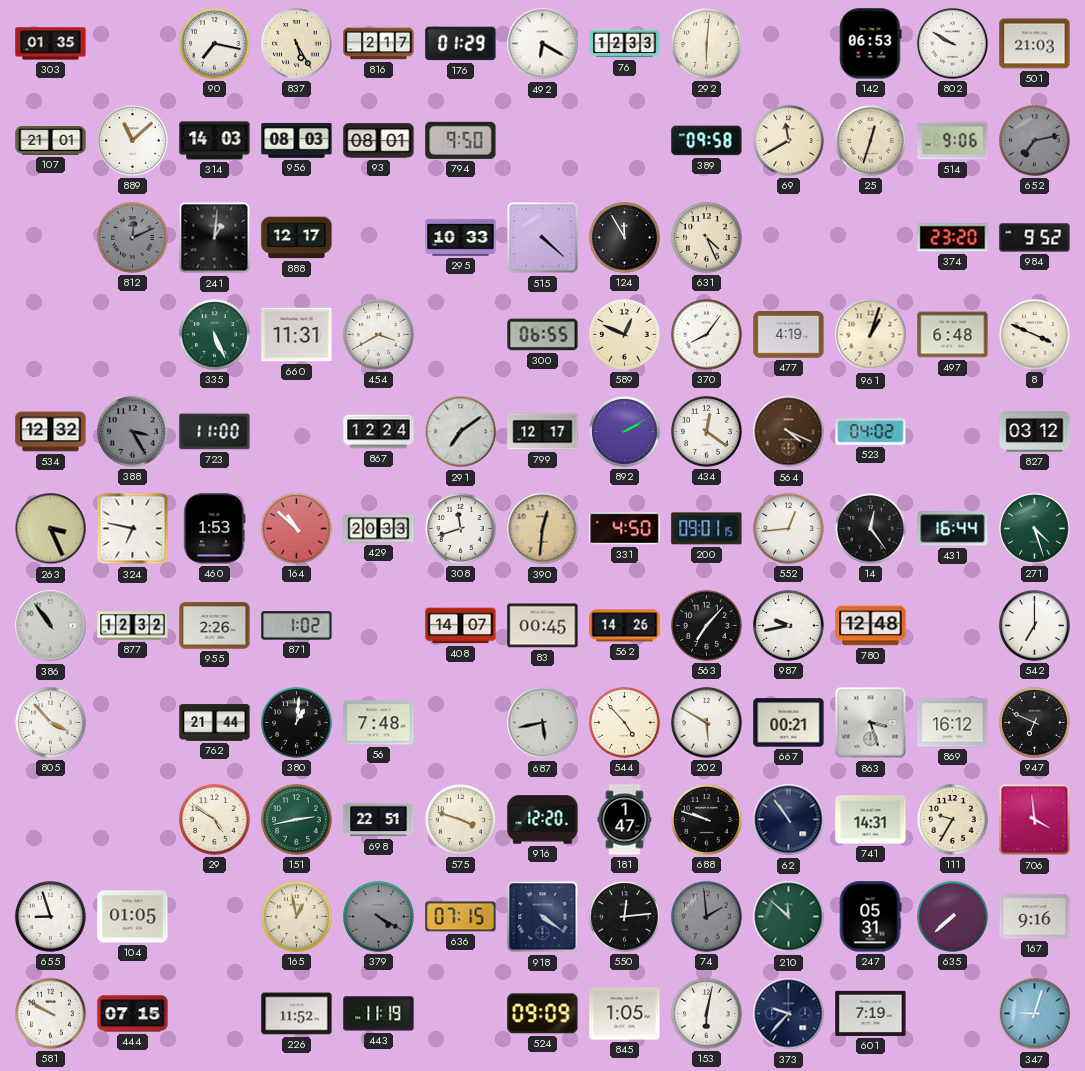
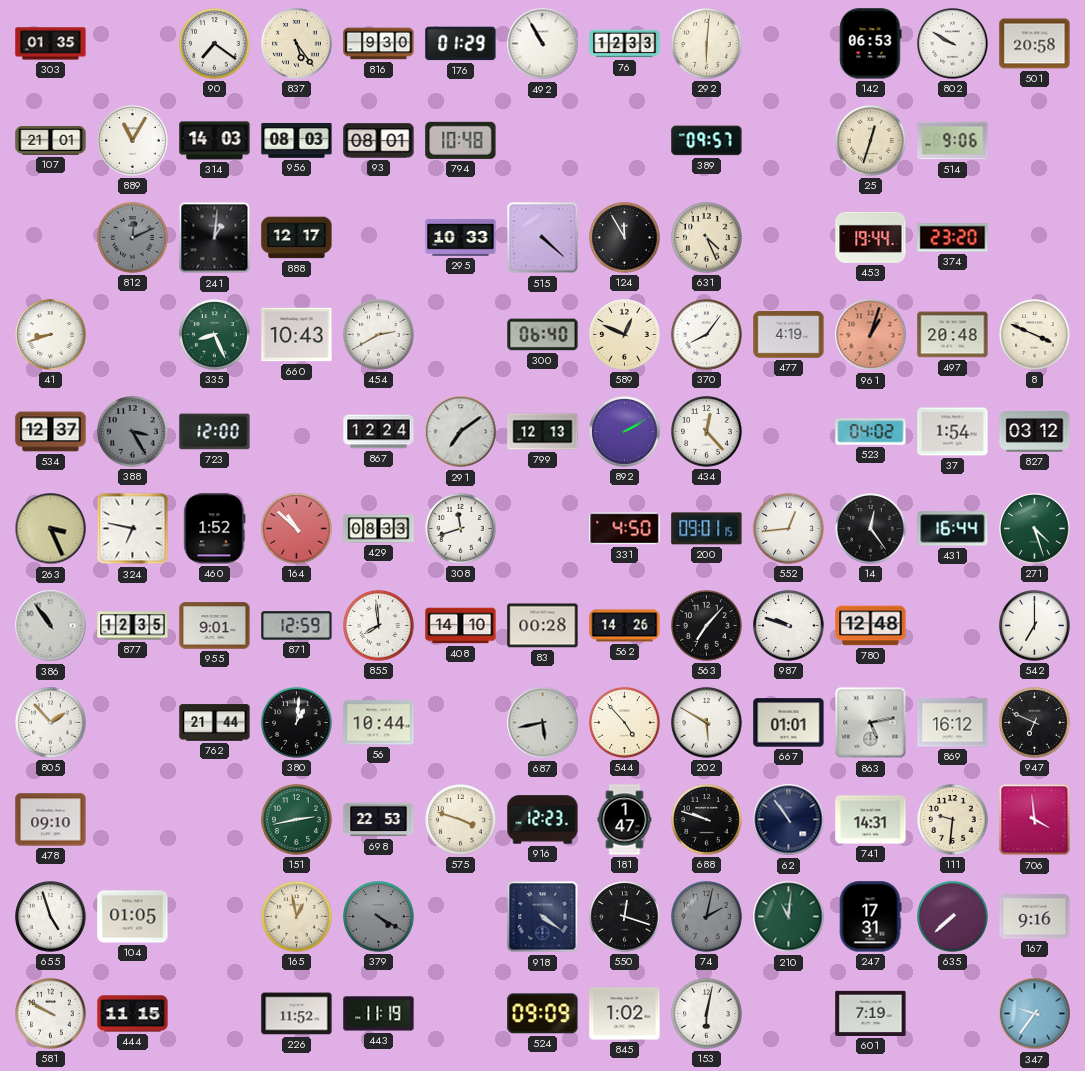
90: 7:17 -> 7:21
837: 5:25 -> 5:24
816: 2:17 -> 9:30
492: 6:20 -> 10:55
501: 21:03 -> 20:58
889: 11:08 -> 11:05
794: 9:50 -> 10:48
389: 09:58 -> 09:57
69: 11:40 -> none
652: 7:13 -> none
453: none -> 19:44
984: 9:52 -> none
41: none -> 8:42
335: 5:26 -> 8:26
660: 11:31 -> 10:43
454: 3:40 -> 2:40
300: 06:55 -> 06:40
961 dial: cream -> salmon
497: 6:48 -> 20:48
534: 12:32 -> 12:37
723: 11:00 -> 12:00
799: 12:17 -> 12:13
434: 12:21 -> 12:23
564: 4:19 -> none
37: none -> 1:54
460: 1:53 -> 1:52
429: 20:33 -> 08:33
390: 12:31 -> none
877: 12:32 -> 12:35
955: 2:26 -> 9:01
871: 1:02 -> 12:59
855: none -> 7:59
408: 14:07 -> 14:10
83: 00:45 -> 00:28
987: 9:43 -> 9:48
805: 3:53 -> 1:53
56: 7:48 -> 10:44
667: 00:21 -> 01:01
863: 3:27 -> 5:13
478: none -> 09:10
29: 4:51 -> none
698: 22:51 -> 22:53
916: 12:20 -> 12:23
111: 9:35 -> 9:31
655: 8:57 -> 4:57
636: 07:15 -> none
550: 12:14 -> 12:18
74: 1:59 -> 2:02
210: 11:52 -> 11:01
247: 05:31 -> 17:31
444: 07:15 -> 11:15
845: 1:05 -> 1:02
373: 9:37 -> none
347: 9:03 -> 9:36
